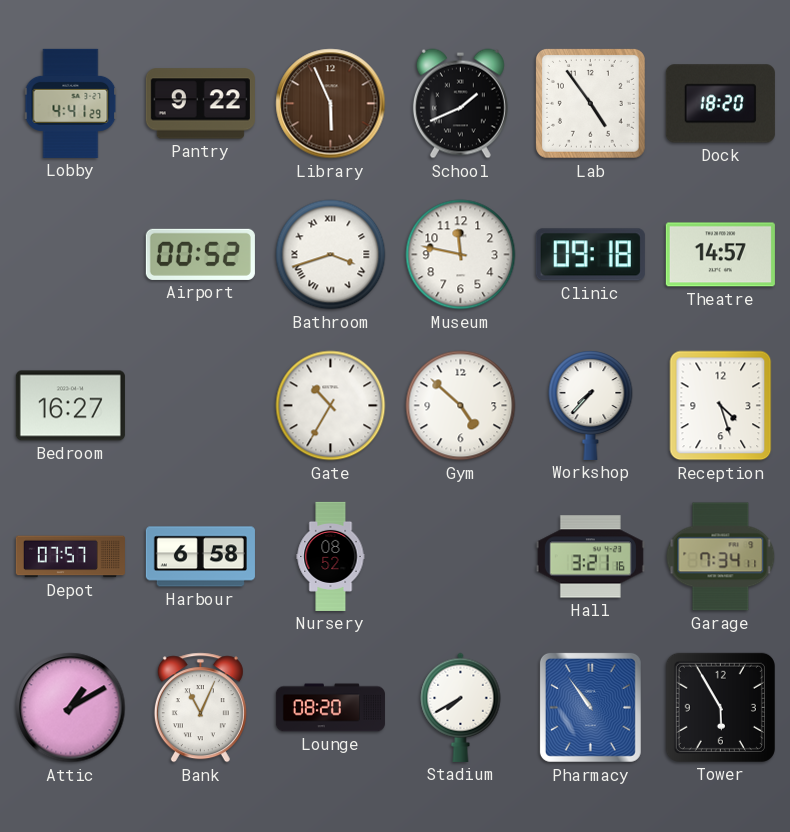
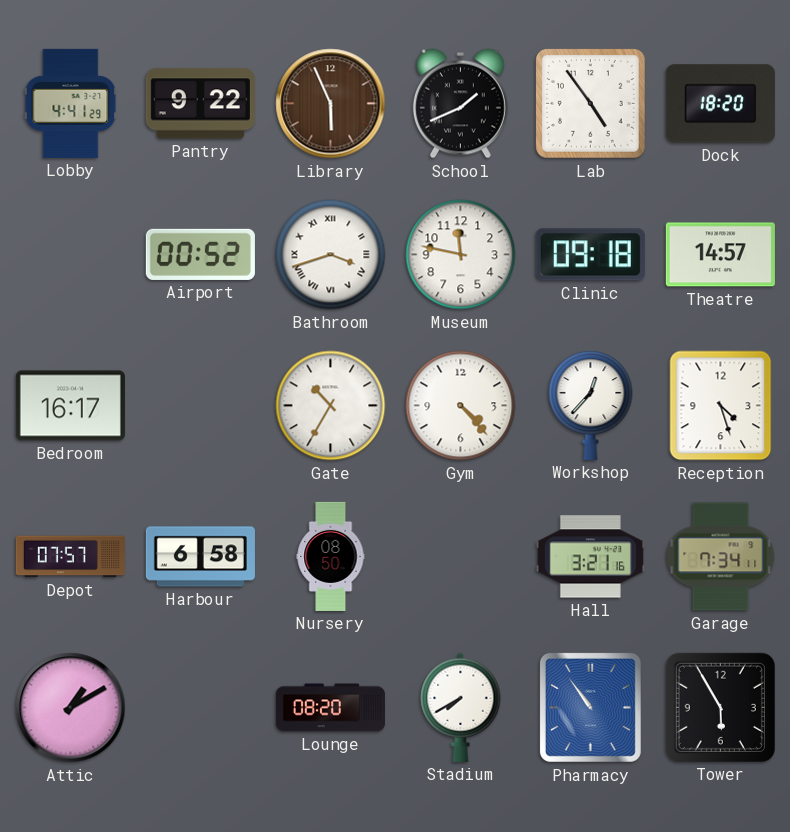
Bedroom: 16:27 -> 16:17
Gym: 4:52 -> 4:23
Workshop: 7:37 -> 12:37
Nursery: 08:52 -> 08:50
Bank: 11:04 -> none
